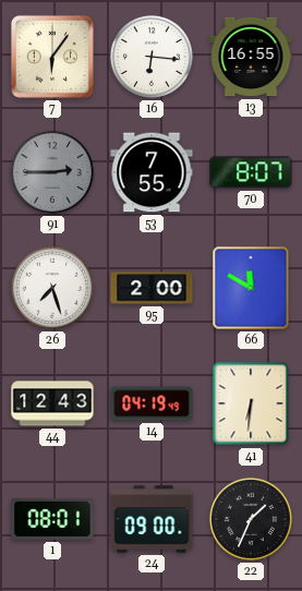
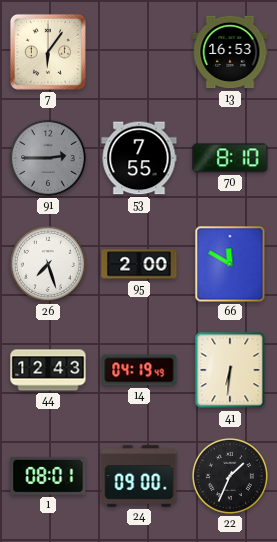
16: 6:16 -> none
13: 16:55 -> 16:53
70: 8:07 -> 8:10
